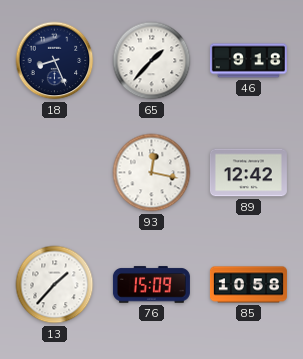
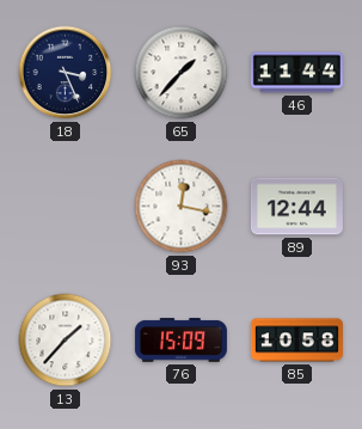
18: 8:26 -> 3:26
46: 9:18 -> 11:44
89: 12:42 -> 12:44
